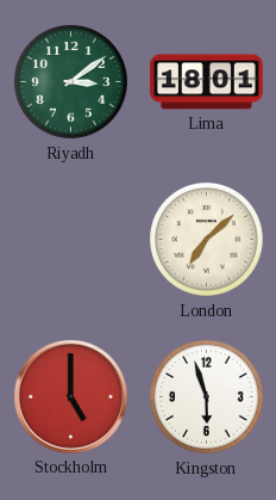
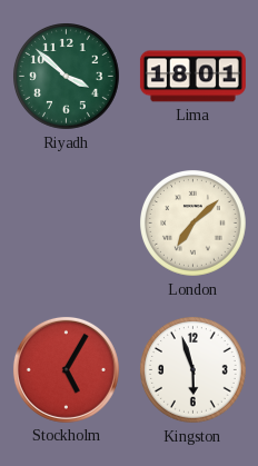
Riyadh: 3:09 -> 3:52
Stockholm: 5:00 -> 5:05
